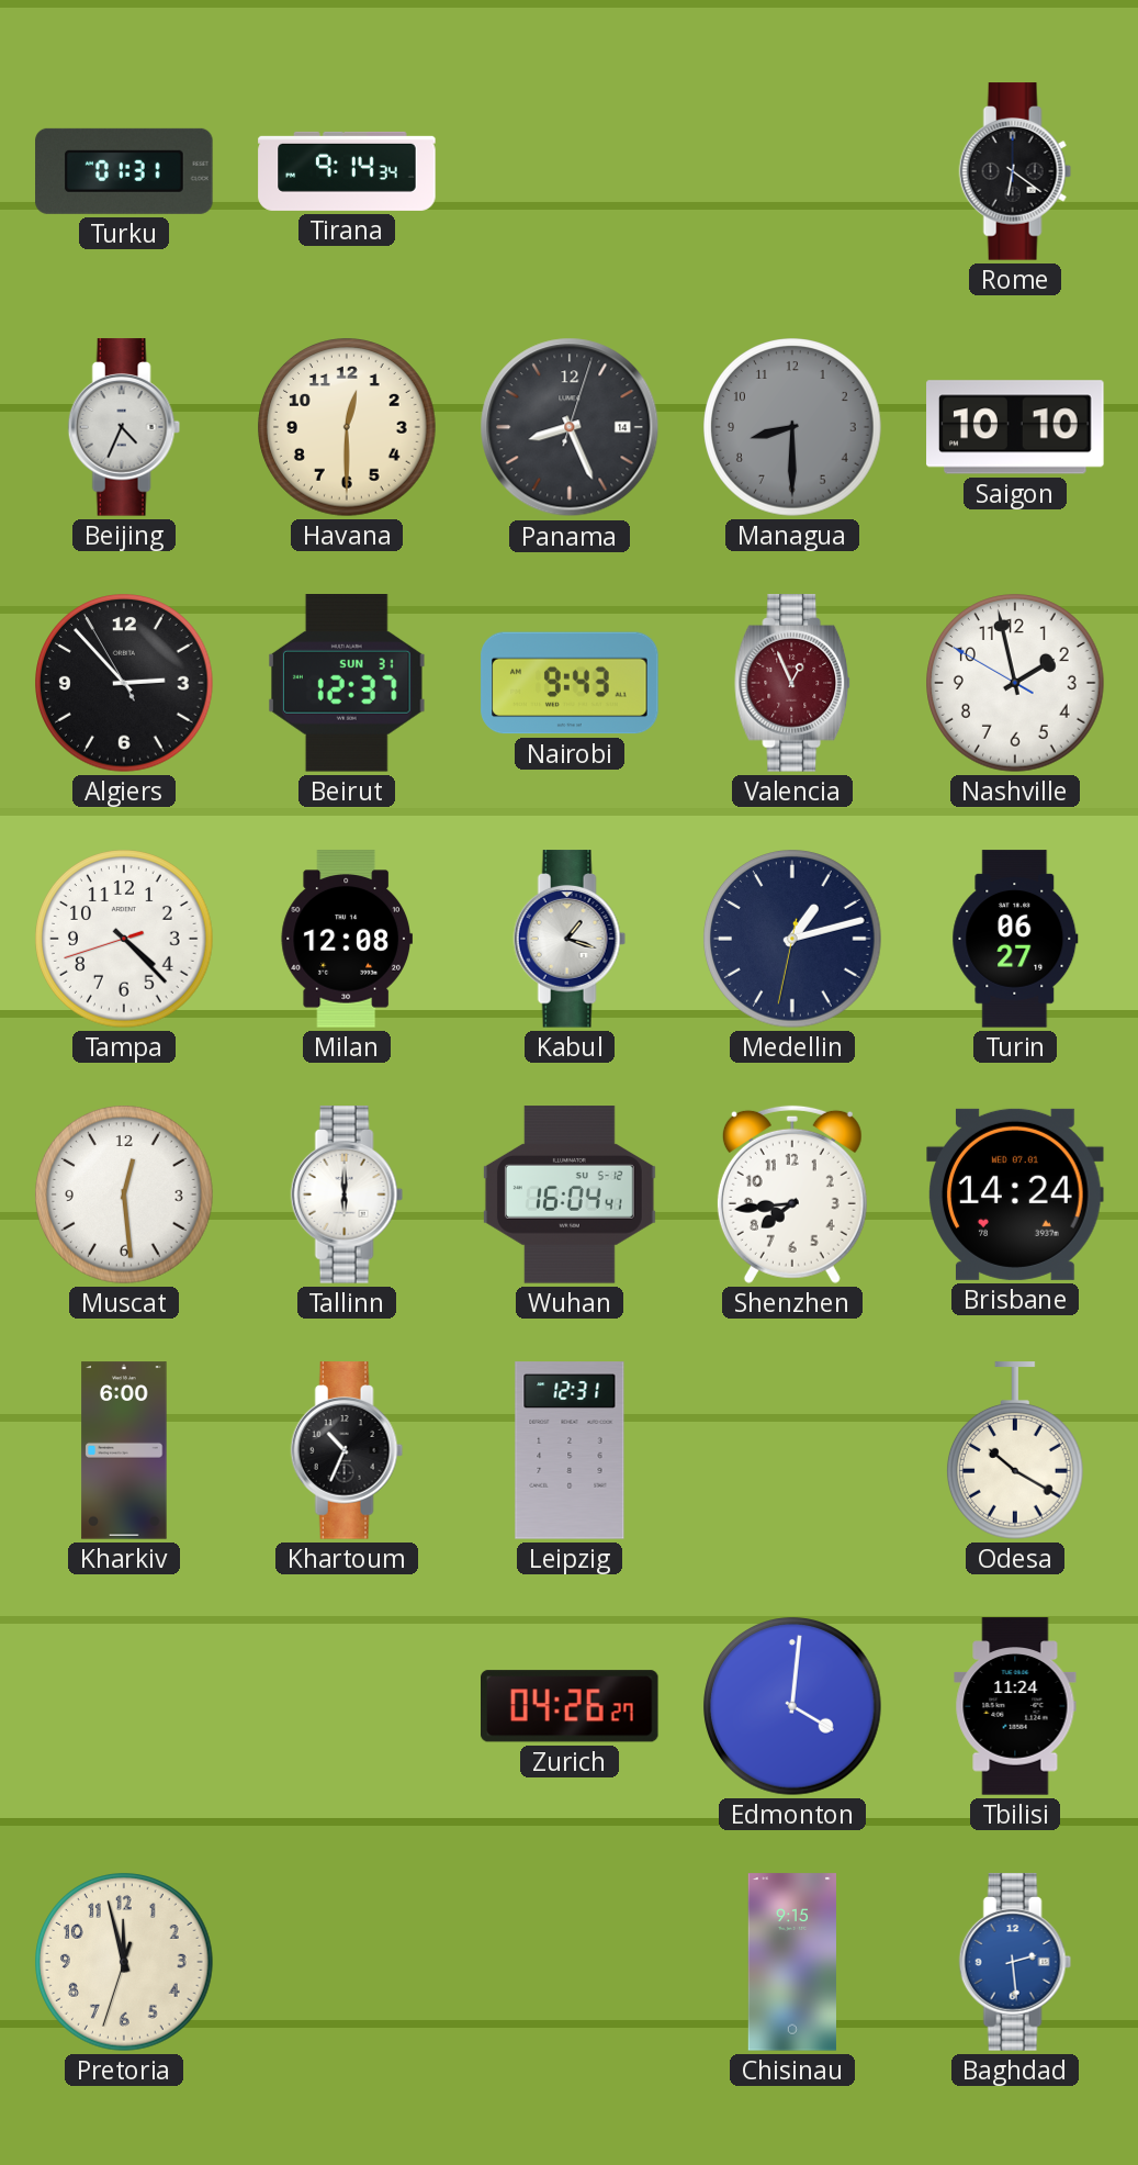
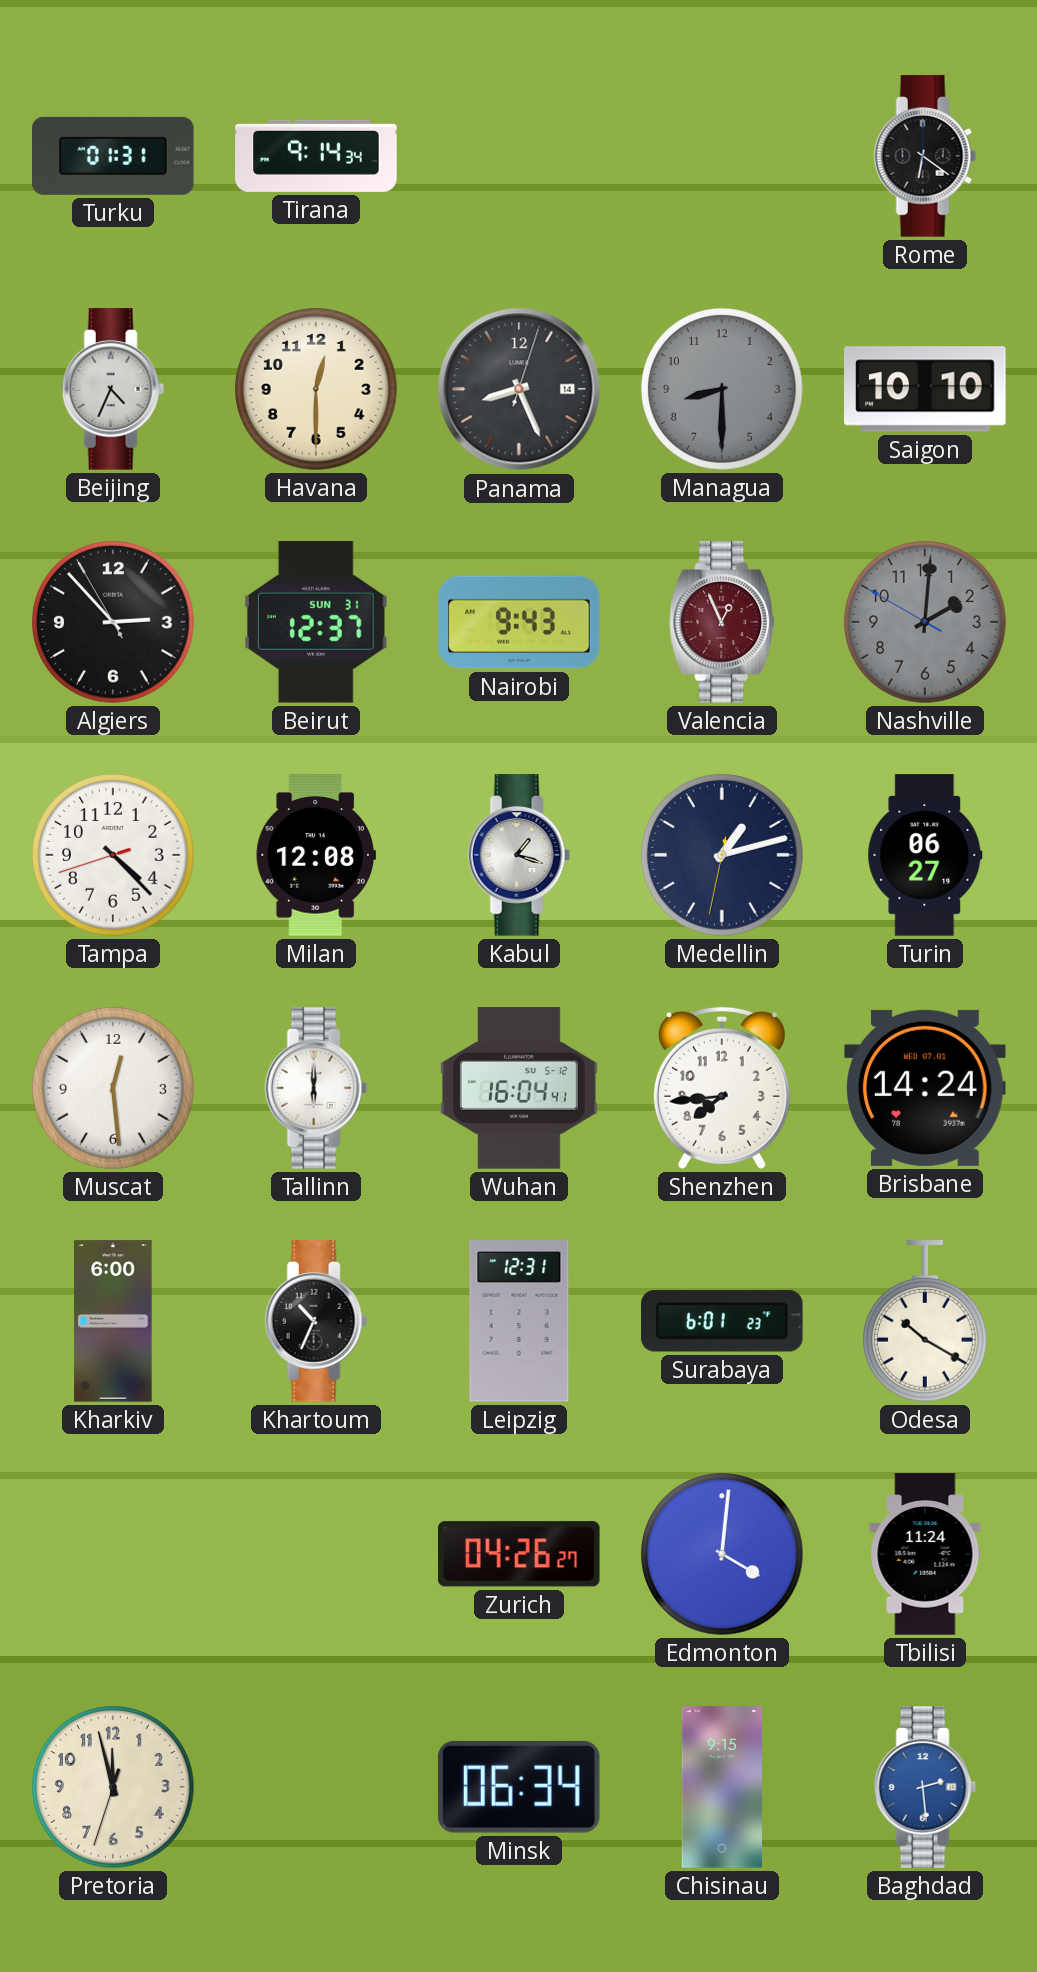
Nashville: 1:57 -> 2:00
Nashville dial: white -> grey
Surabaya: none -> 6:01
Minsk: none -> 06:34
